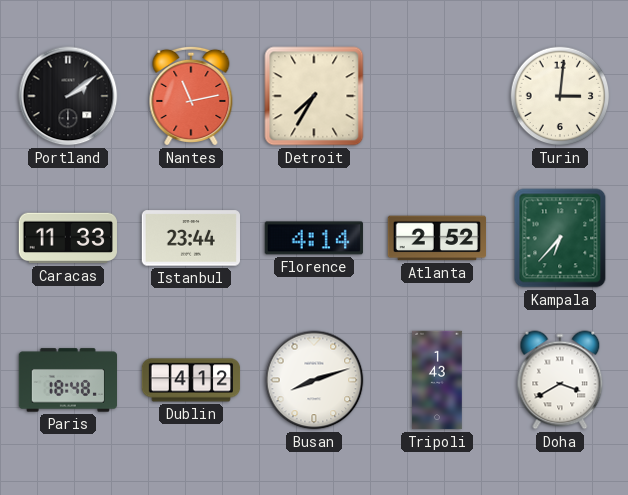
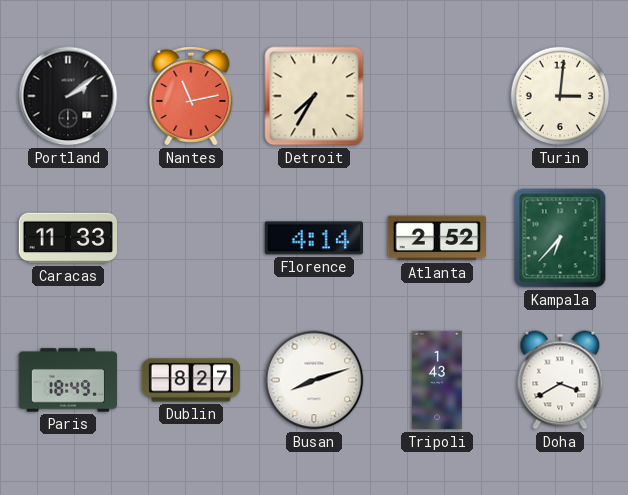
Istanbul: 23:44 -> none
Paris: 18:48 -> 18:49
Dublin: 4:12 -> 8:27
